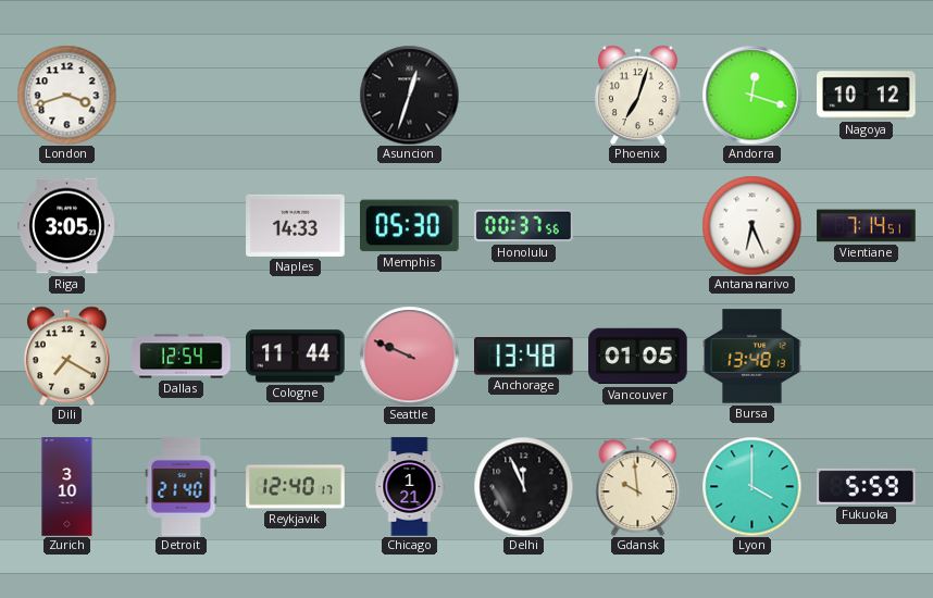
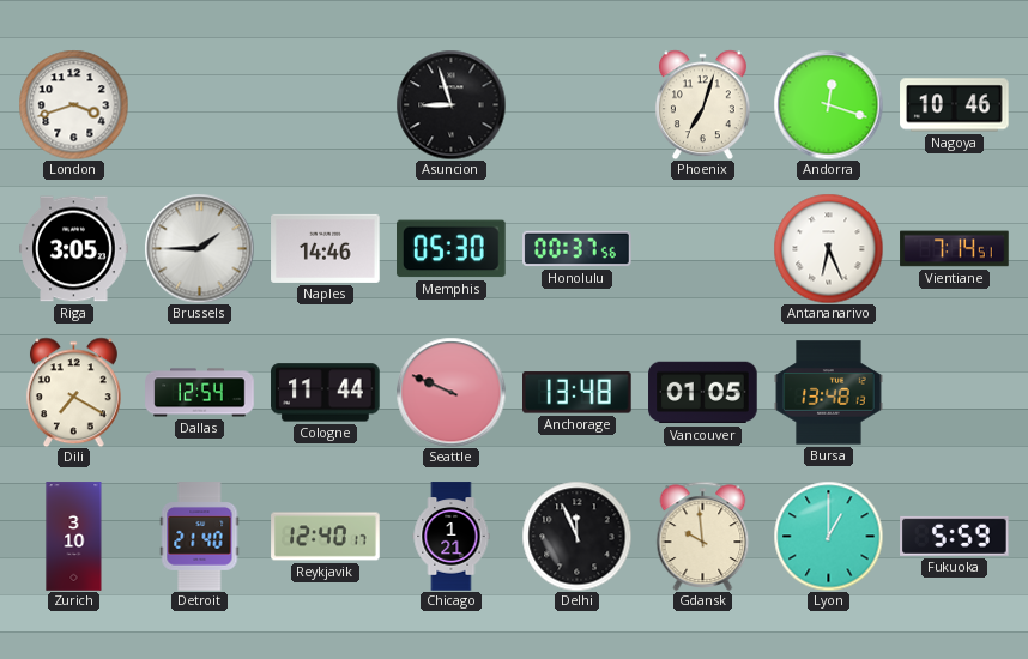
Asuncion: 12:33 -> 8:57
Nagoya: 10:12 -> 10:46
Brussels: none -> 1:45
Naples: 14:33 -> 14:46
Lyon: 4:00 -> 1:00
